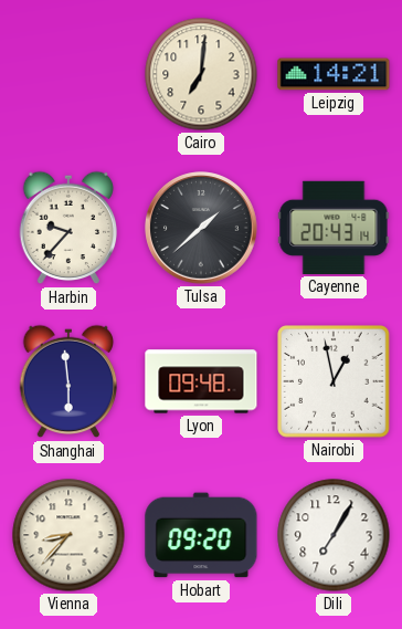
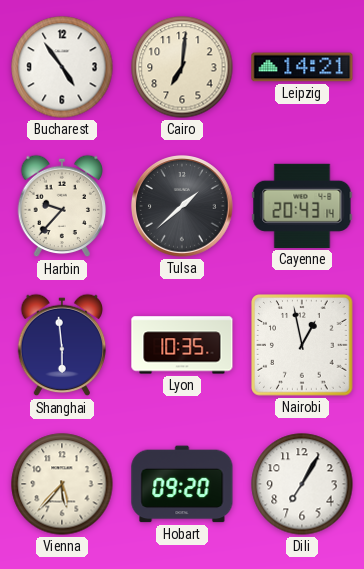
Bucharest: none -> 4:54
Lyon: 09:48 -> 10:35
Vienna: 8:37 -> 5:37
